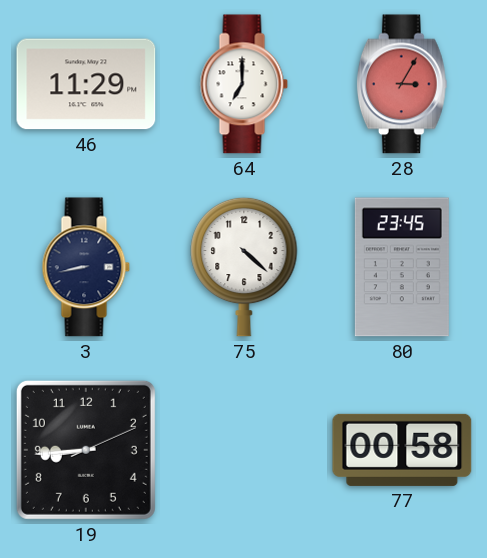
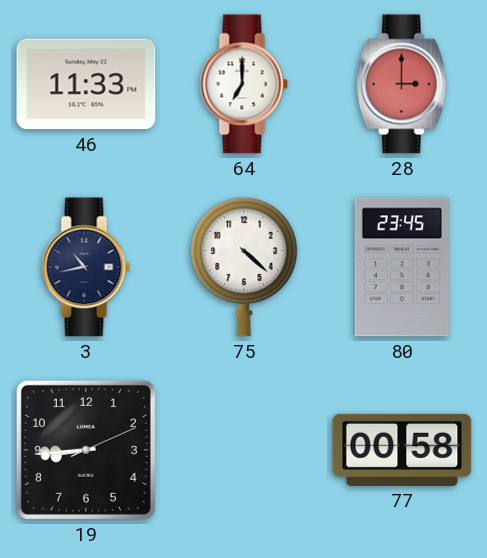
46: 11:29 -> 11:33
28: 3:05 -> 3:00
3: 8:43 -> 10:43
